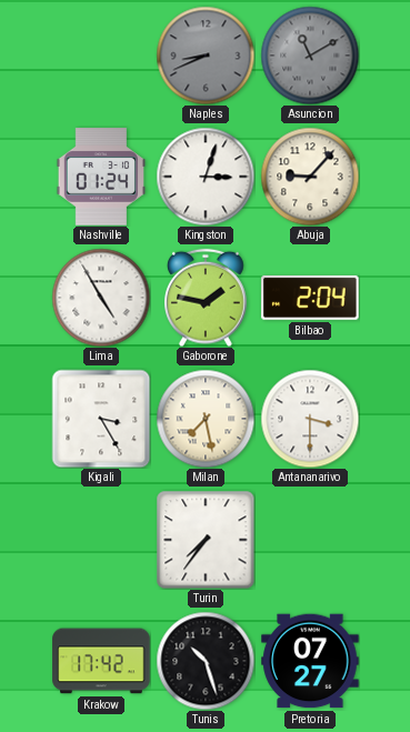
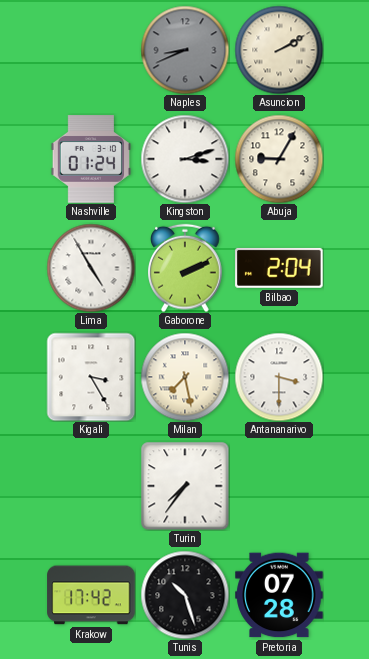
Asuncion: 11:10 -> 2:10
Asuncion dial: grey -> cream
Kingston: 3:03 -> 3:12
Abuja: 9:07 -> 9:05
Gaborone: 1:47 -> 2:11
Pretoria: 07:27 -> 07:28
